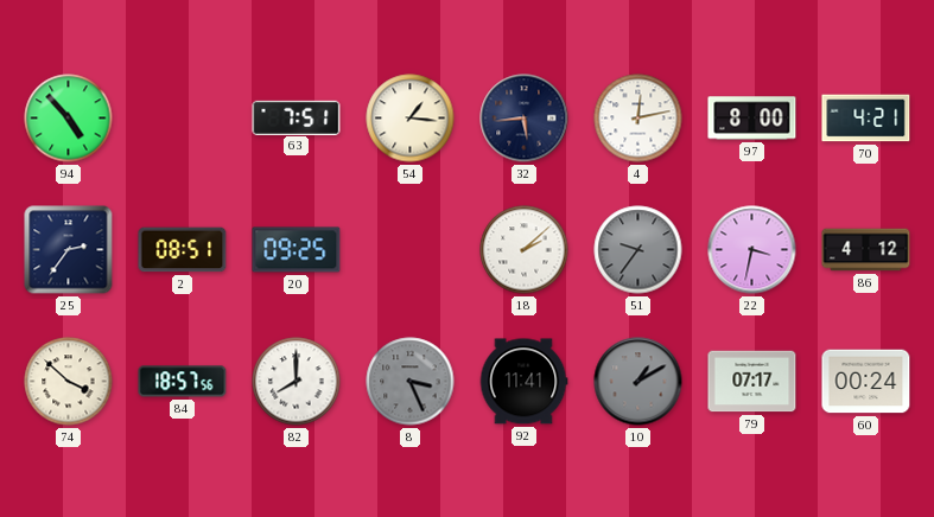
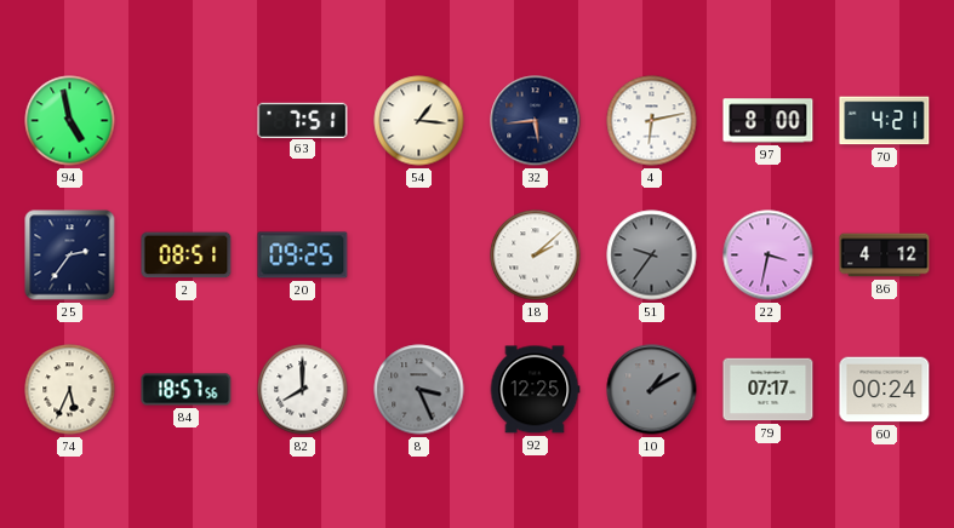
94: 4:53 -> 4:58
4: 12:13 -> 6:13
74: 3:52 -> 5:34
92: 11:41 -> 12:25
